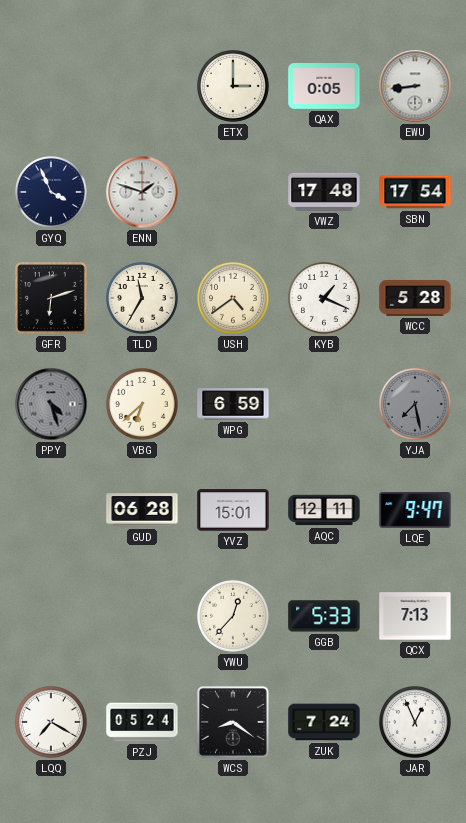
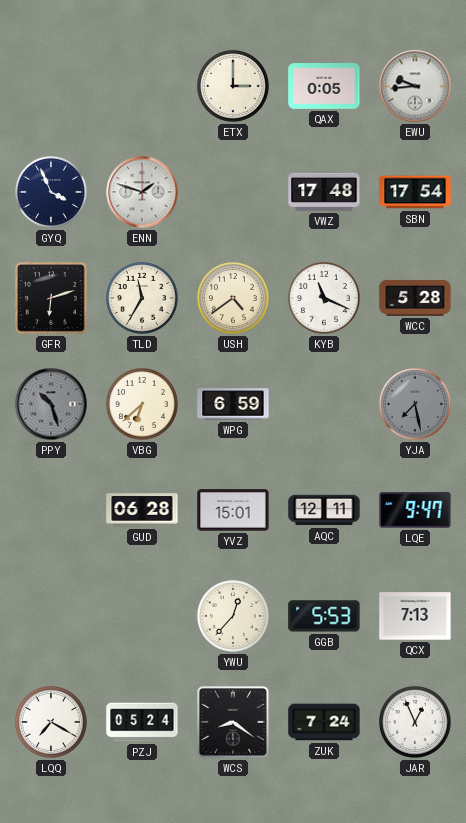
EWU: 8:44 -> 9:44
KYB: 1:19 -> 11:19
PPY: 4:27 -> 10:27
GGB: 5:33 -> 5:53
